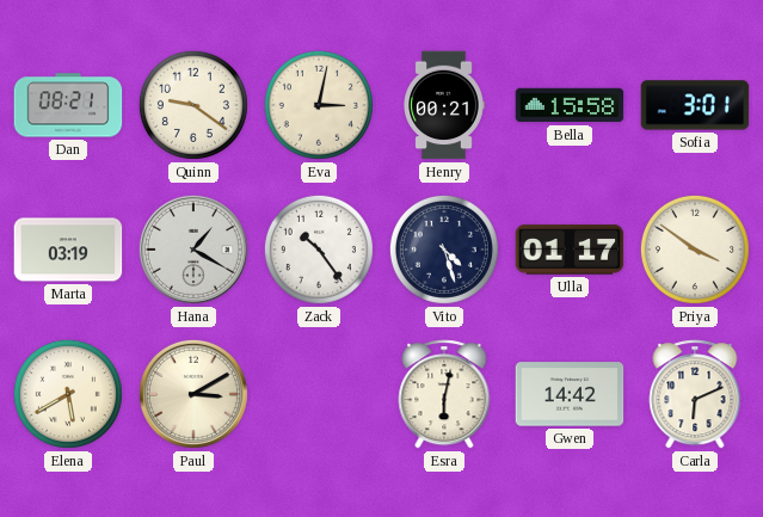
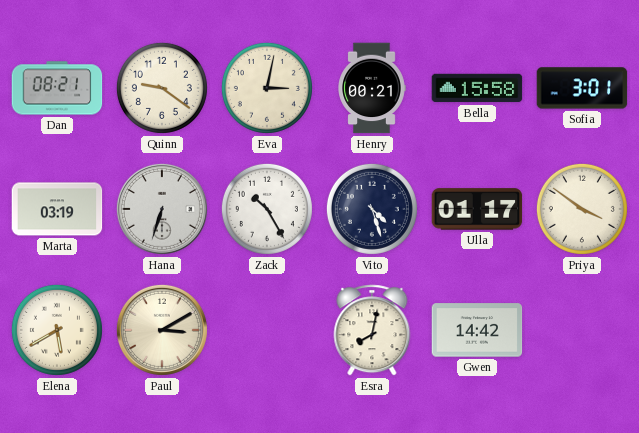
Hana: 1:20 -> 6:33
Zack: 10:24 -> 10:25
Esra: 6:02 -> 8:02
Carla: 6:11 -> none
